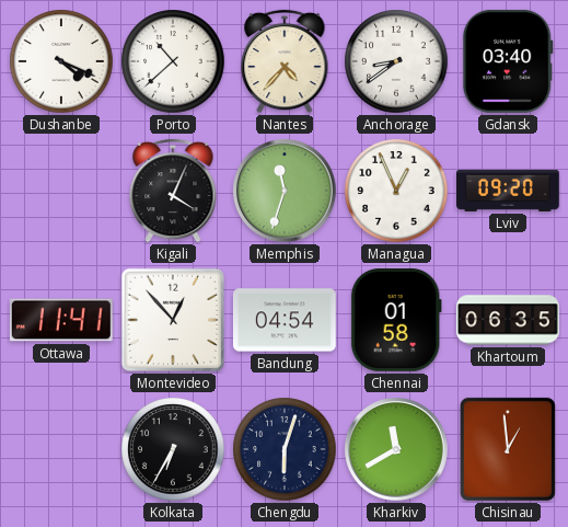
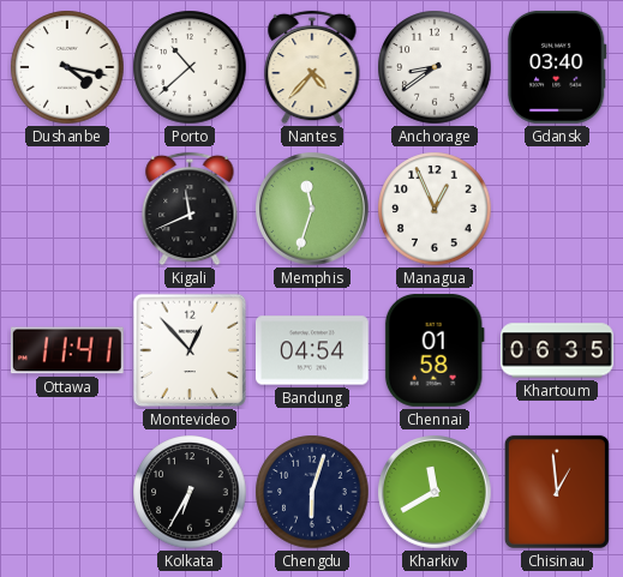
Dushanbe: 4:19 -> 4:17
Kigali: 4:04 -> 11:41
Lviv: 09:20 -> none
